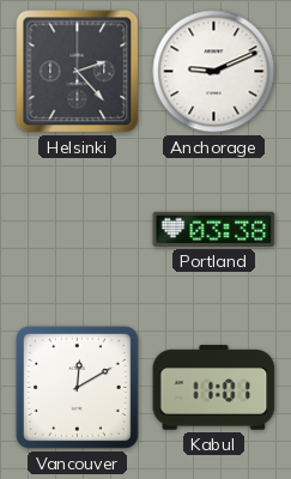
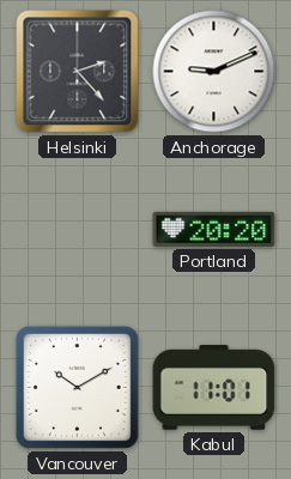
Portland: 03:38 -> 20:20
Vancouver: 12:10 -> 10:10
